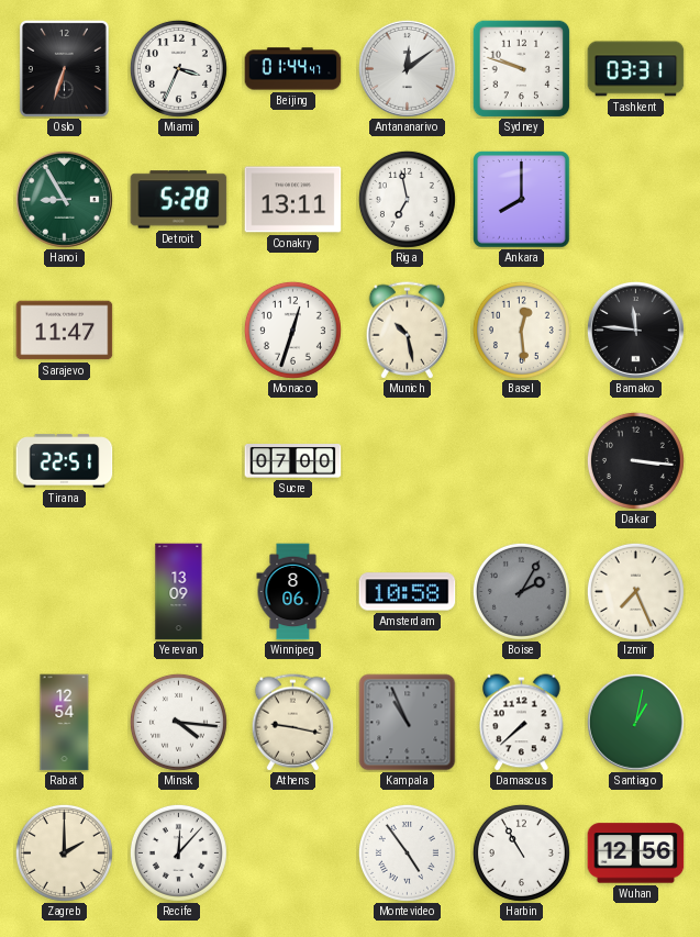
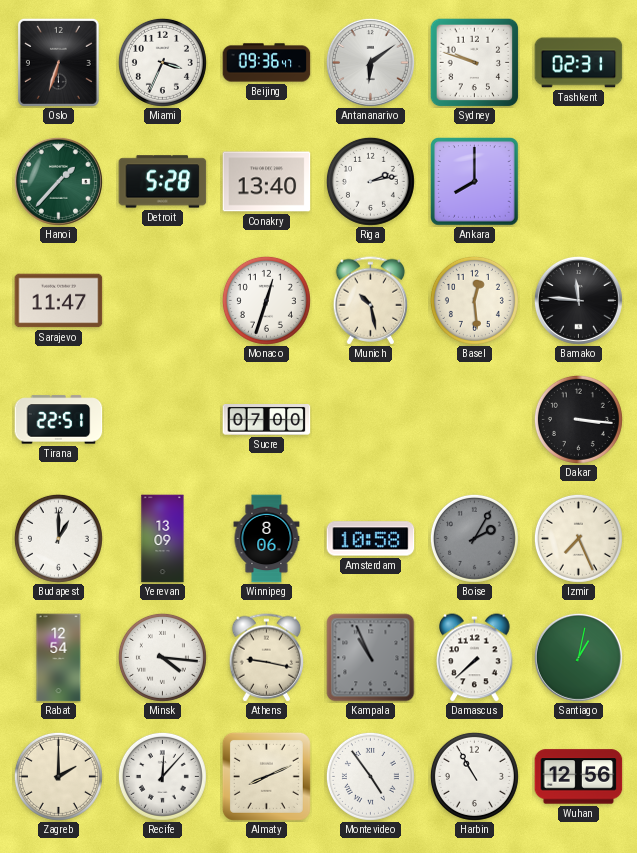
Beijing: 01:44 -> 09:36
Antananarivo: 12:09 -> 6:09
Tashkent: 03:31 -> 02:31
Hanoi: 8:55 -> 1:37
Conakry: 13:11 -> 13:40
Riga: 6:58 -> 2:13
Budapest: none -> 1:00
Almaty: none -> 8:11
